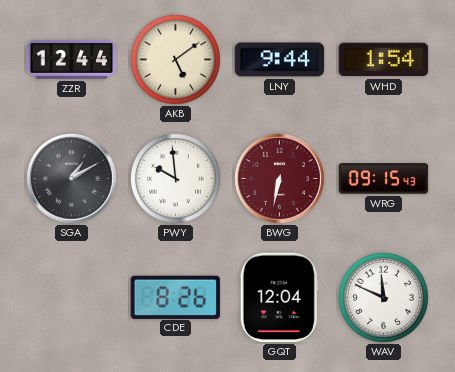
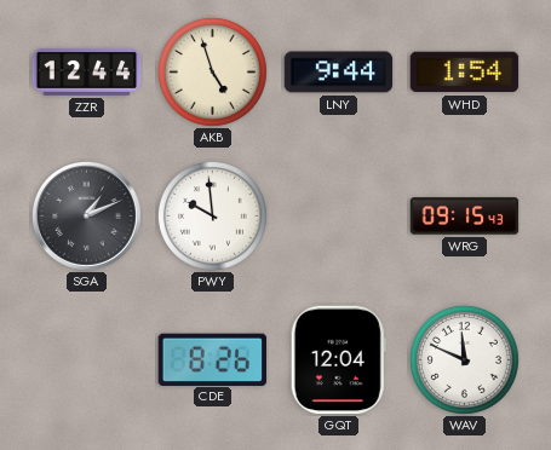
AKB: 5:09 -> 4:57
SGA: 1:10 -> 1:11
BWG: 6:32 -> none
